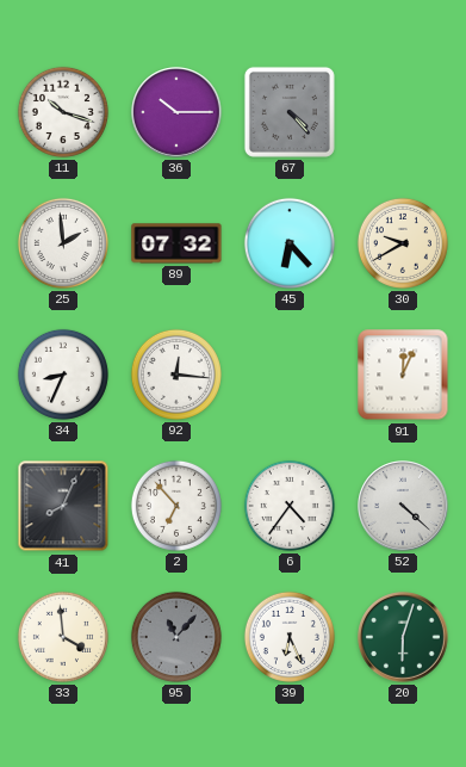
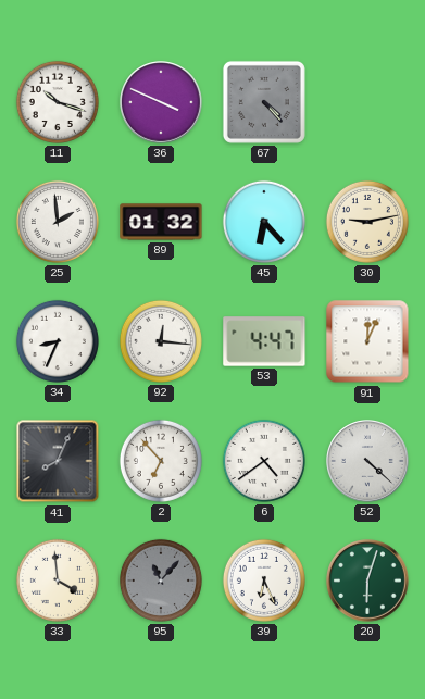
36: 10:15 -> 3:49
89: 07:32 -> 01:32
30: 9:40 -> 9:13
53: none -> 4:47
6: 4:36 -> 4:39
